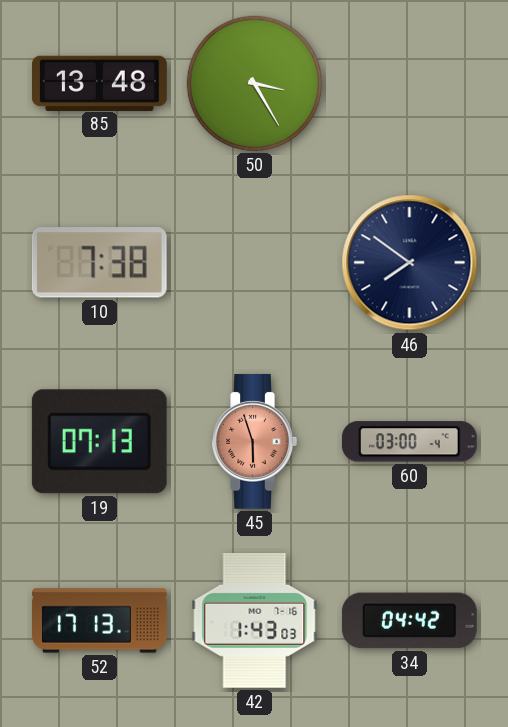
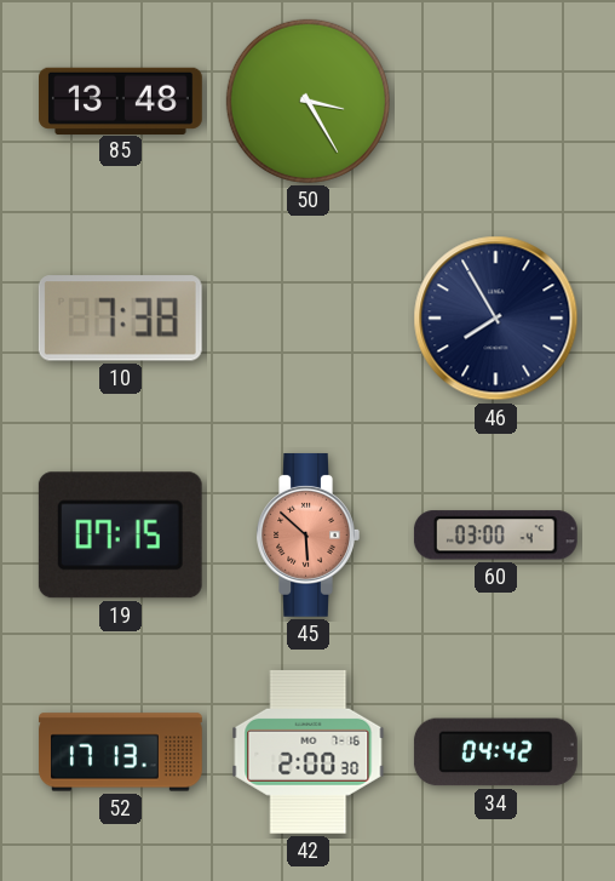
46: 7:51 -> 7:55
19: 07:13 -> 07:15
45: 5:57 -> 5:52
42: 1:43 -> 2:00
